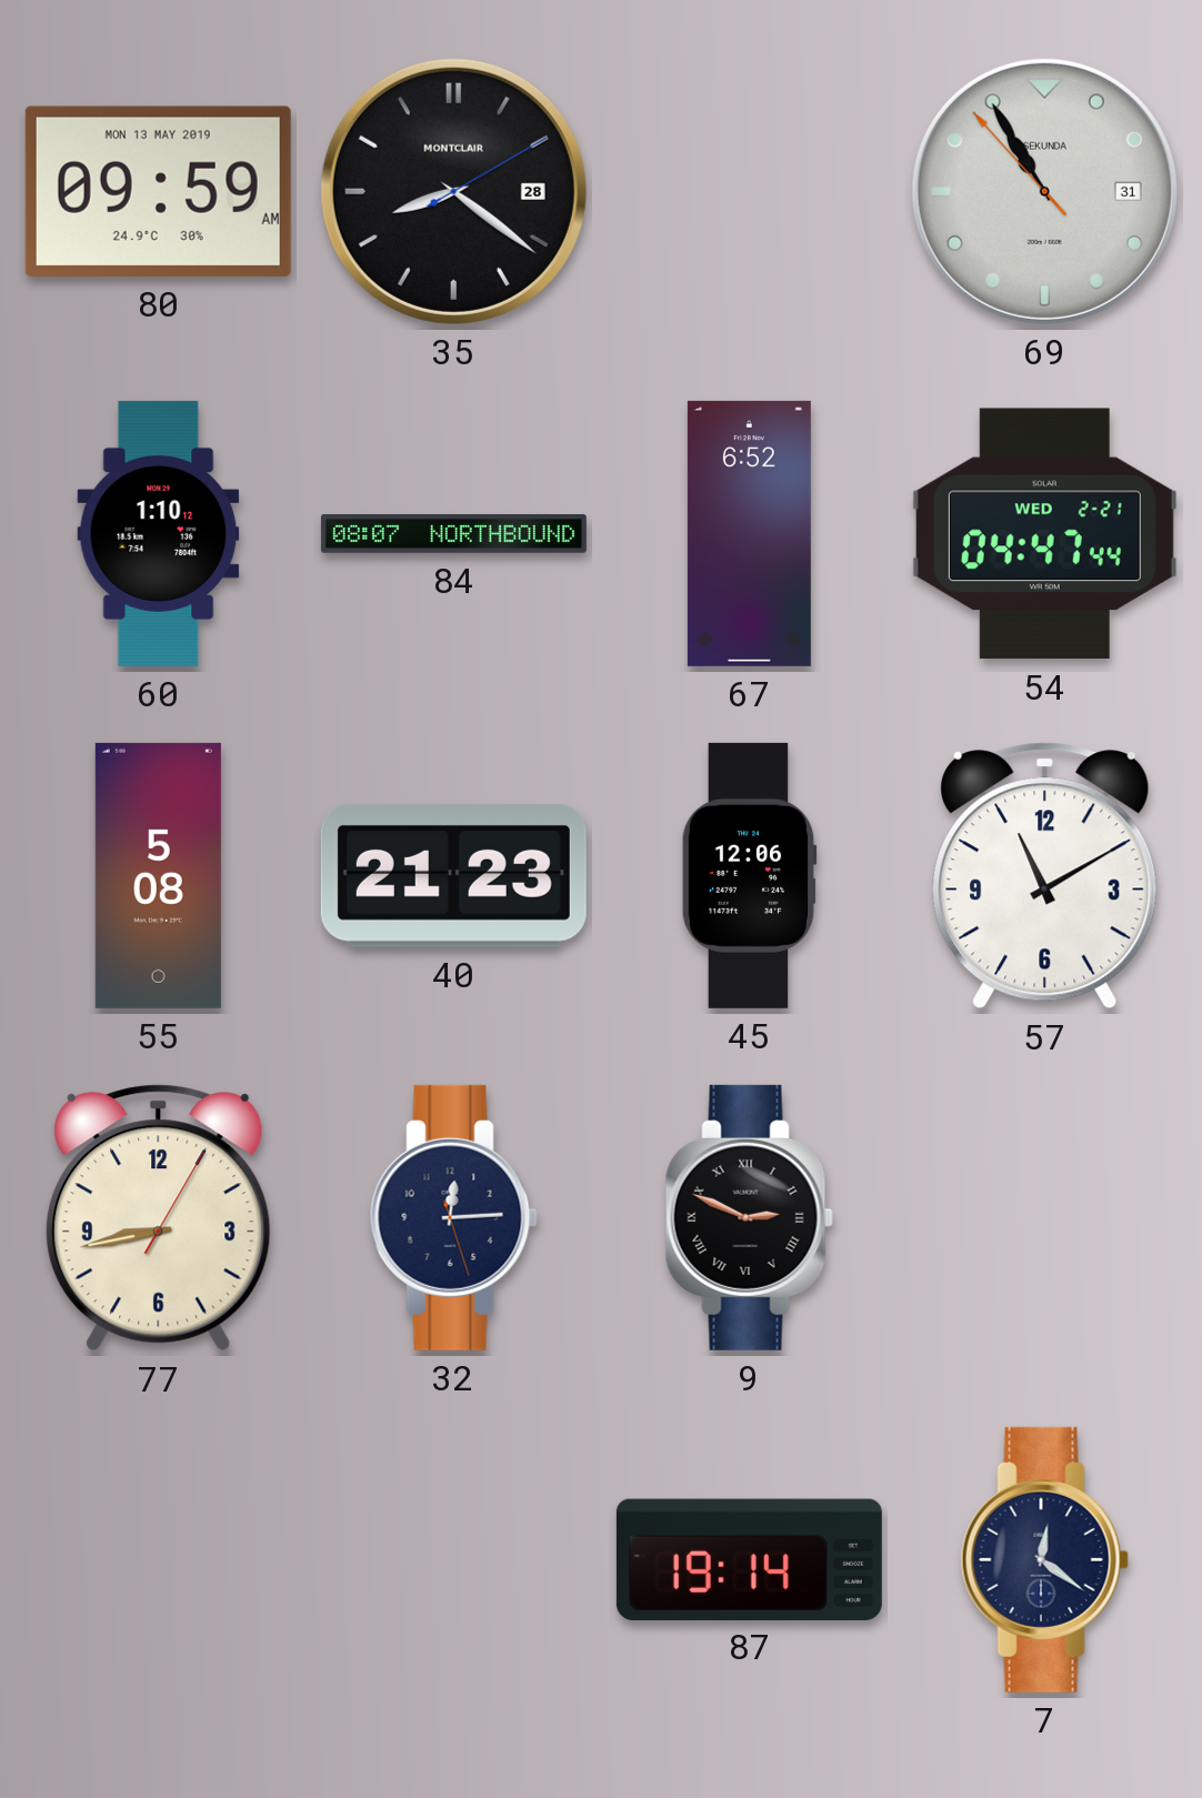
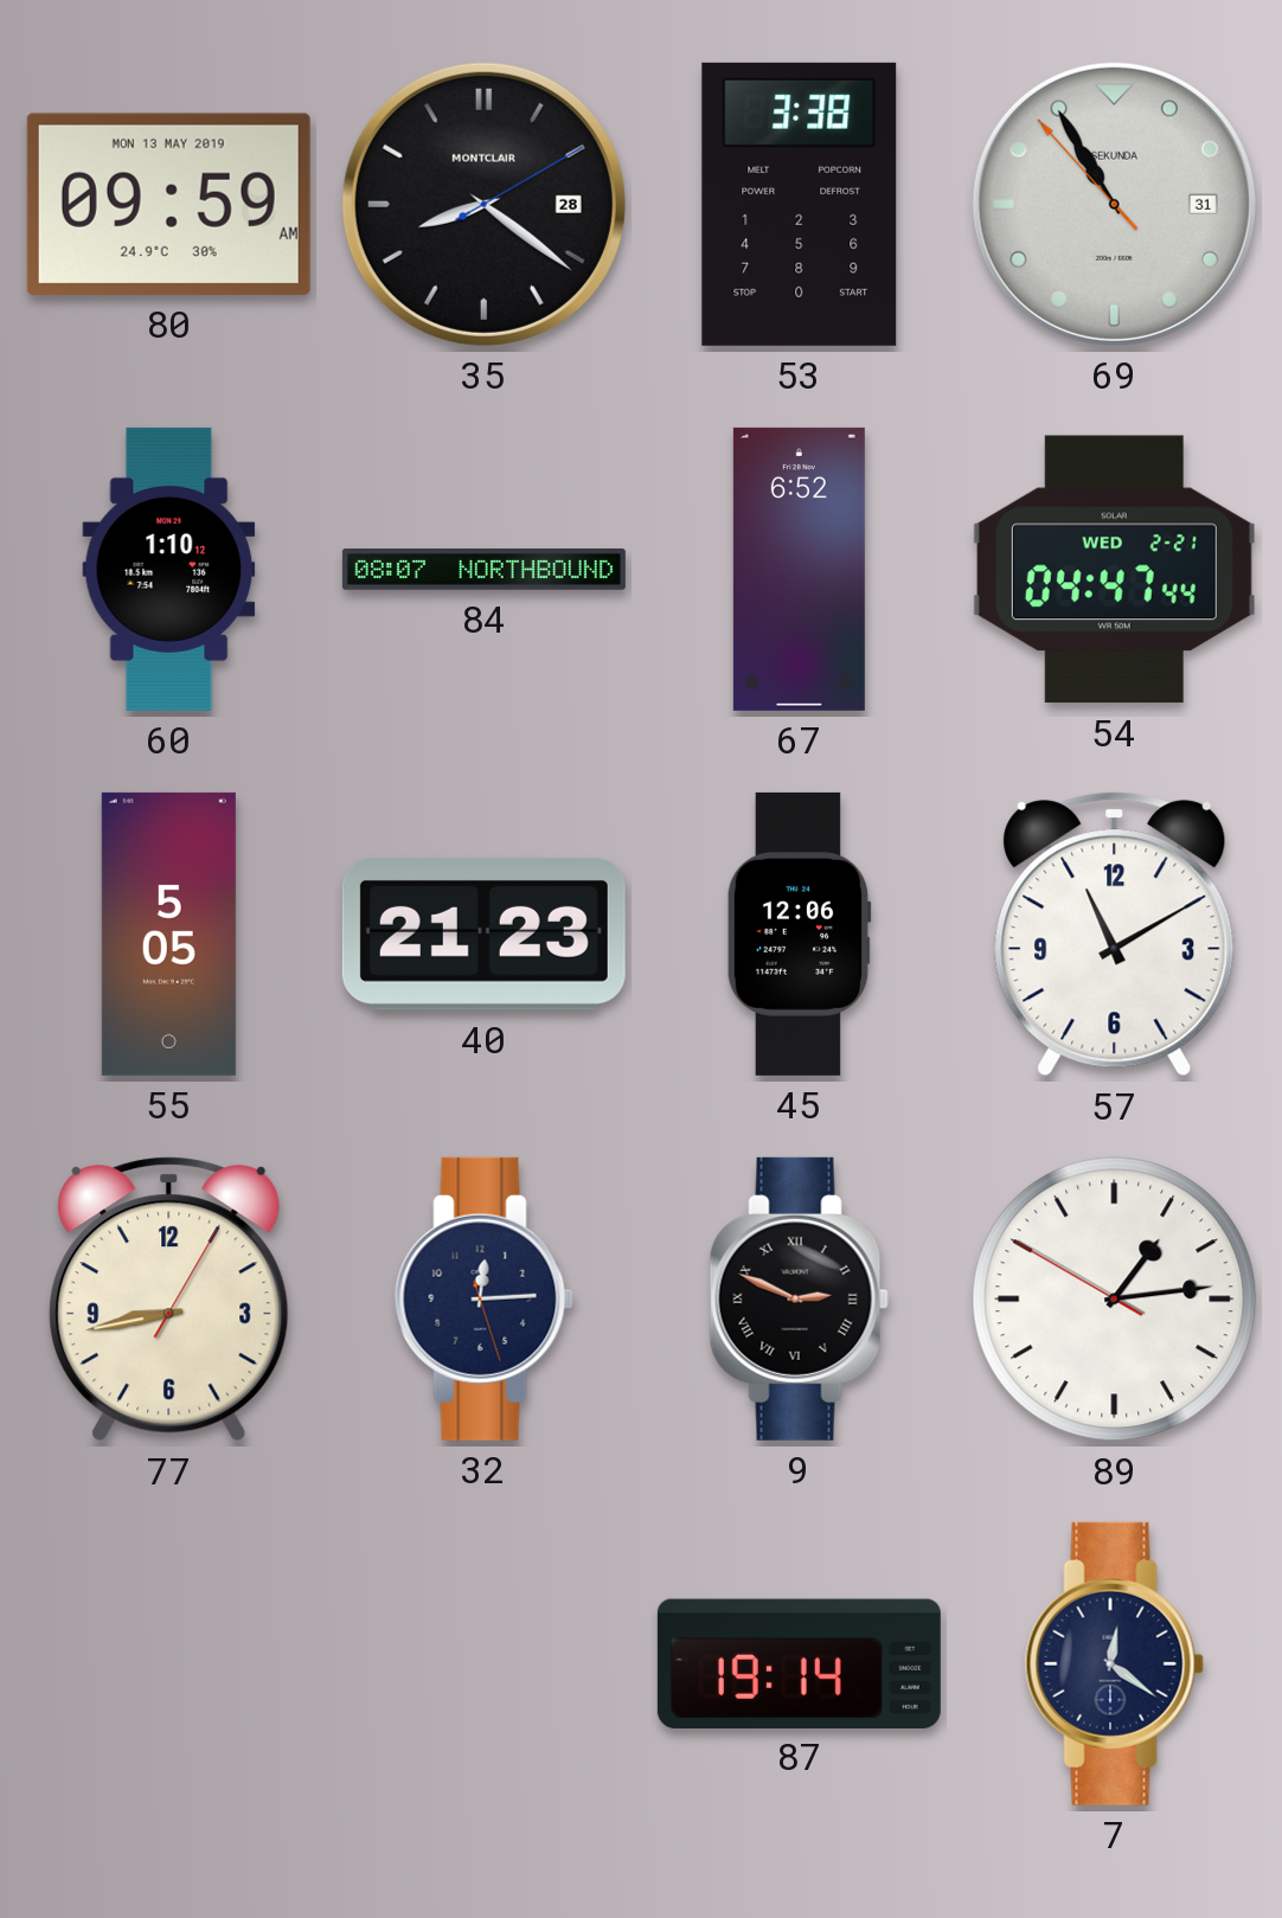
53: none -> 3:38
55: 5:08 -> 5:05
89: none -> 1:13
